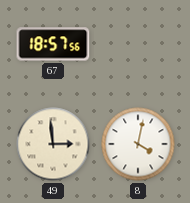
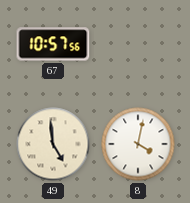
67: 18:57 -> 10:57
49: 2:59 -> 4:59
